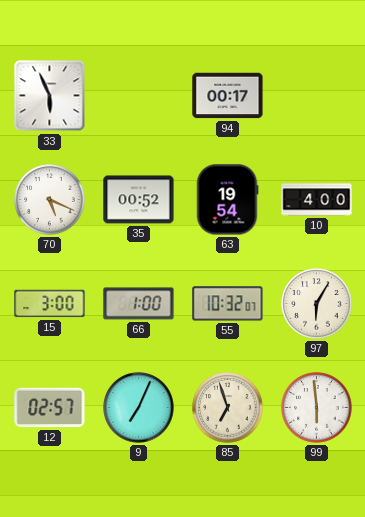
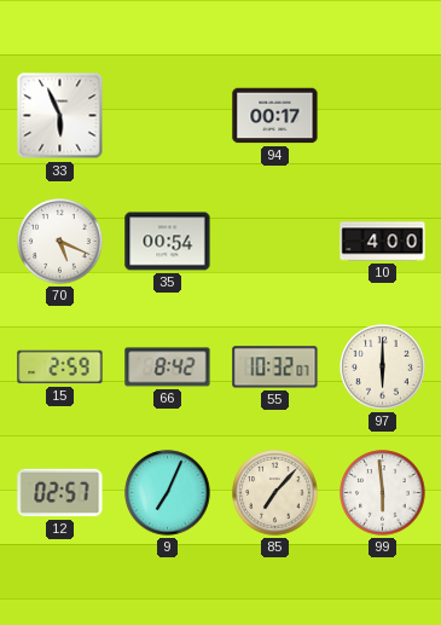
35: 00:52 -> 00:54
63: 19:54 -> none
15: 3:00 -> 2:59
66: 1:00 -> 8:42
97: 6:05 -> 6:00
85: 6:57 -> 7:07
